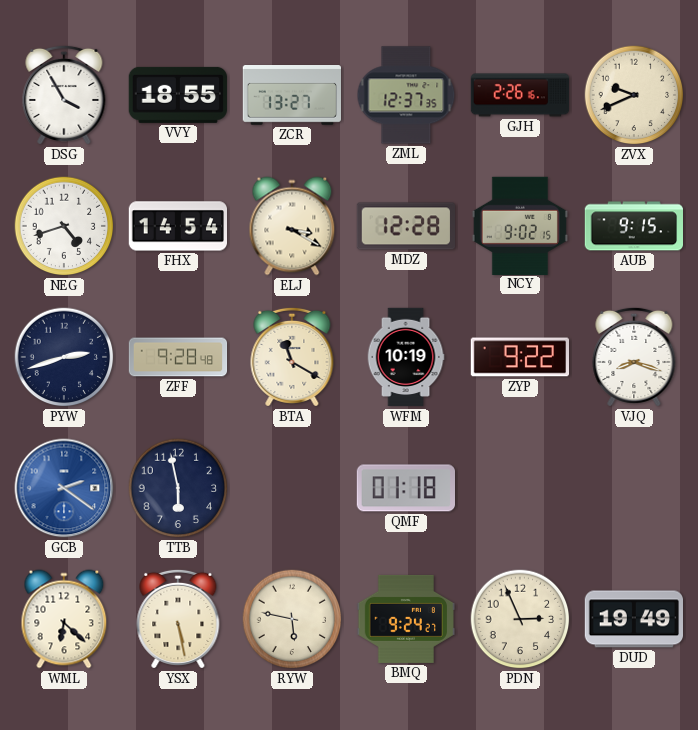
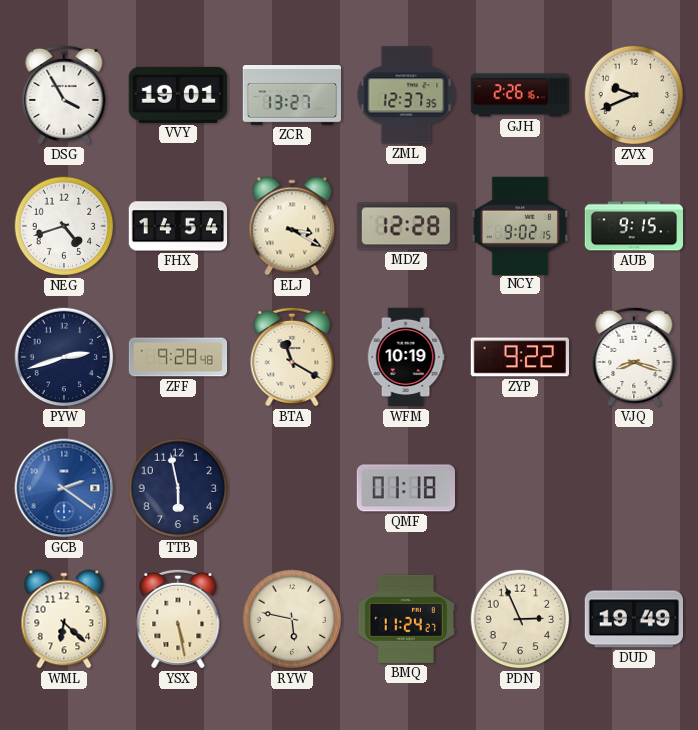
VVY: 18:55 -> 19:01
BMQ: 9:24 -> 11:24
